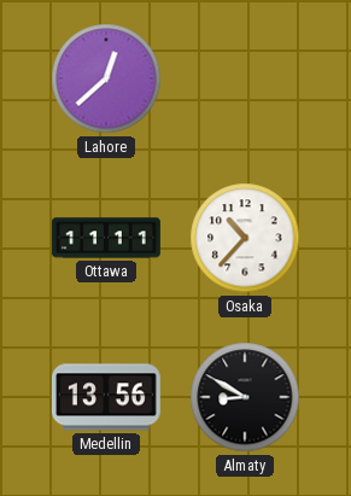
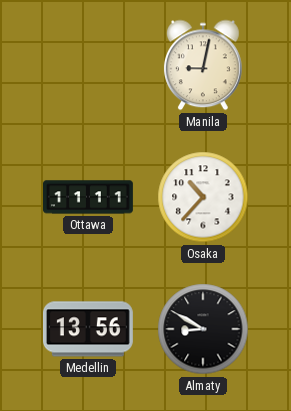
Lahore: 12:38 -> none
Manila: none -> 9:02
